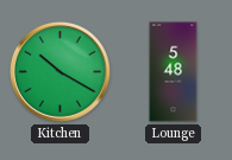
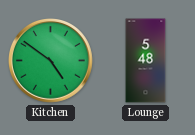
Kitchen: 10:20 -> 4:51
